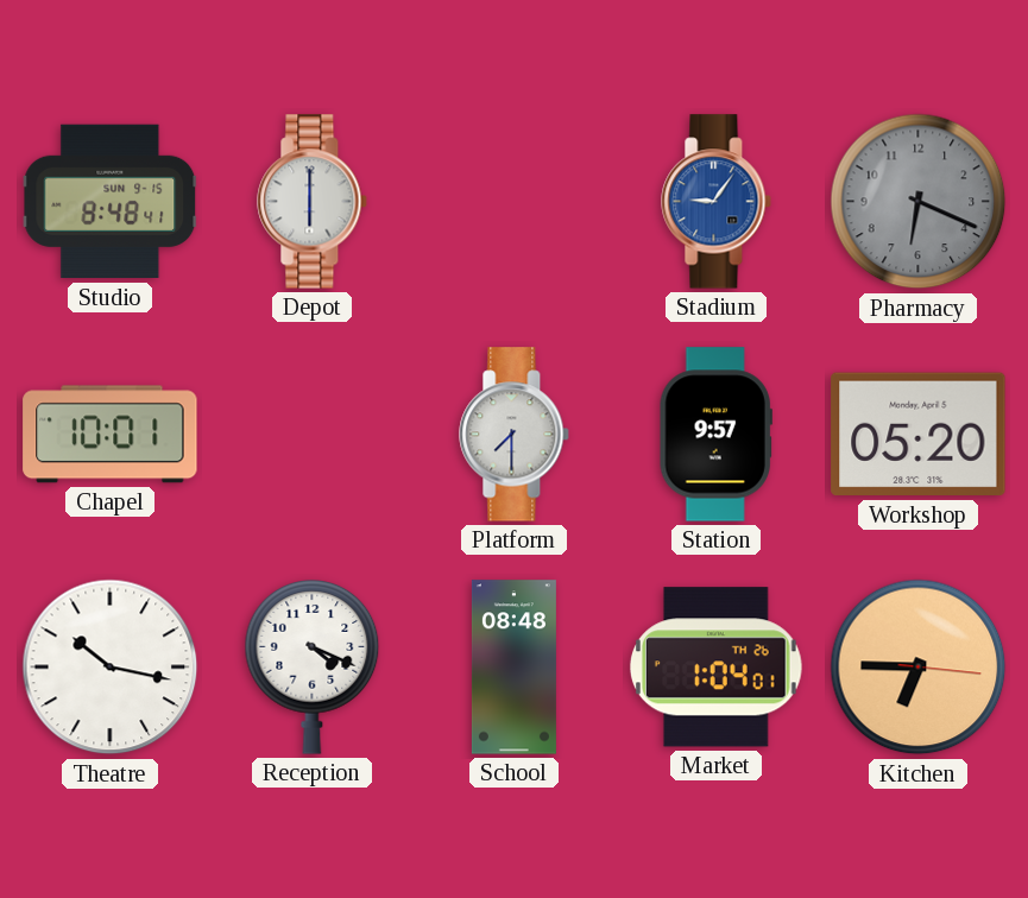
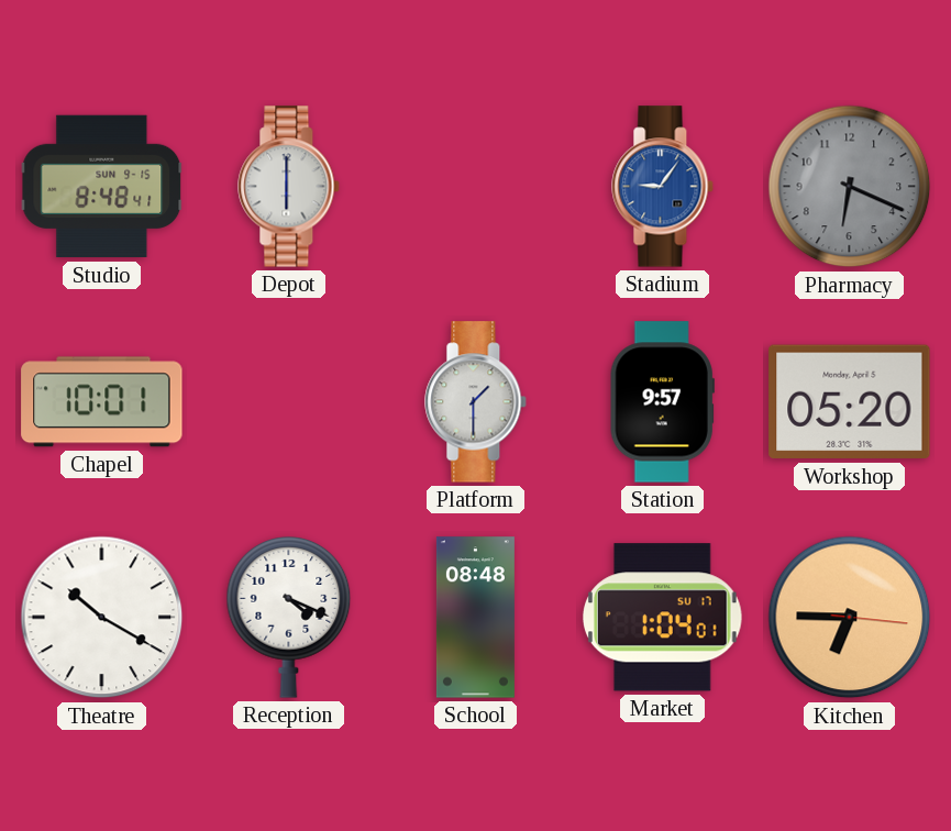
Platform: 7:30 -> 1:30
Theatre: 10:17 -> 10:20
Market date: TH 26 -> SU 17
